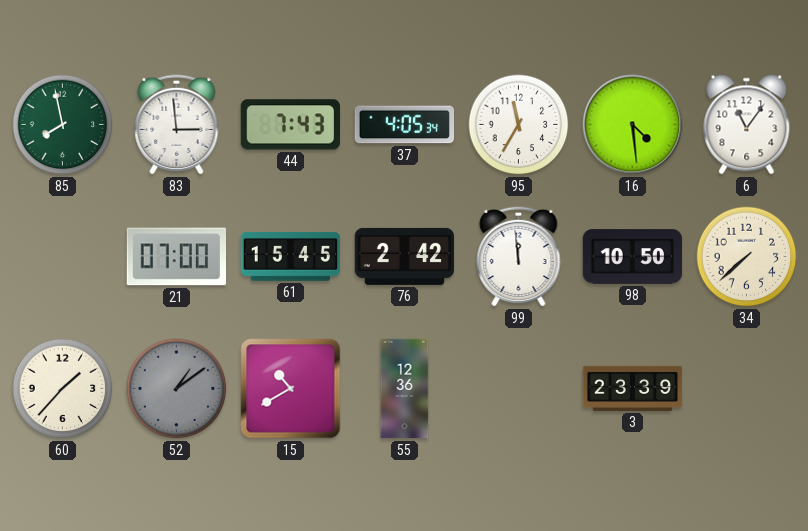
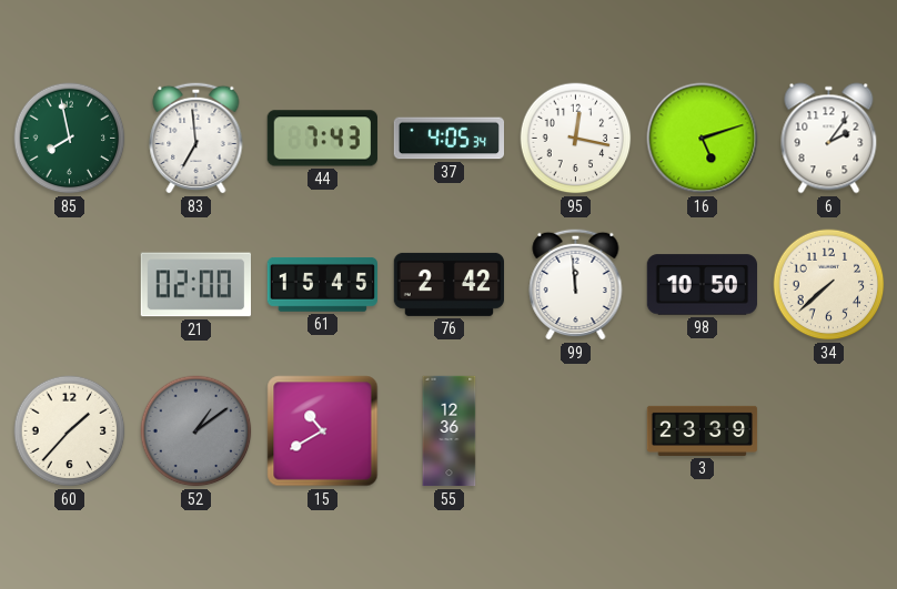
83: 2:59 -> 6:59
95: 11:35 -> 12:17
16: 4:29 -> 5:12
6: 11:06 -> 2:06
21: 07:00 -> 02:00
